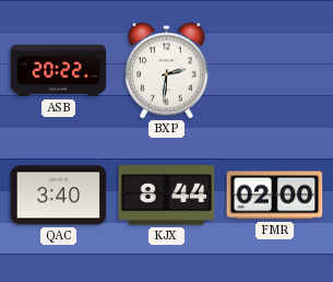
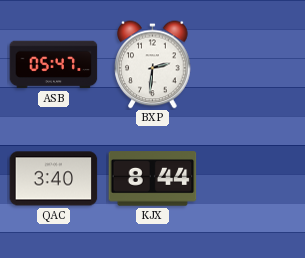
ASB: 20:22 -> 05:47
FMR: 02:00 -> none
